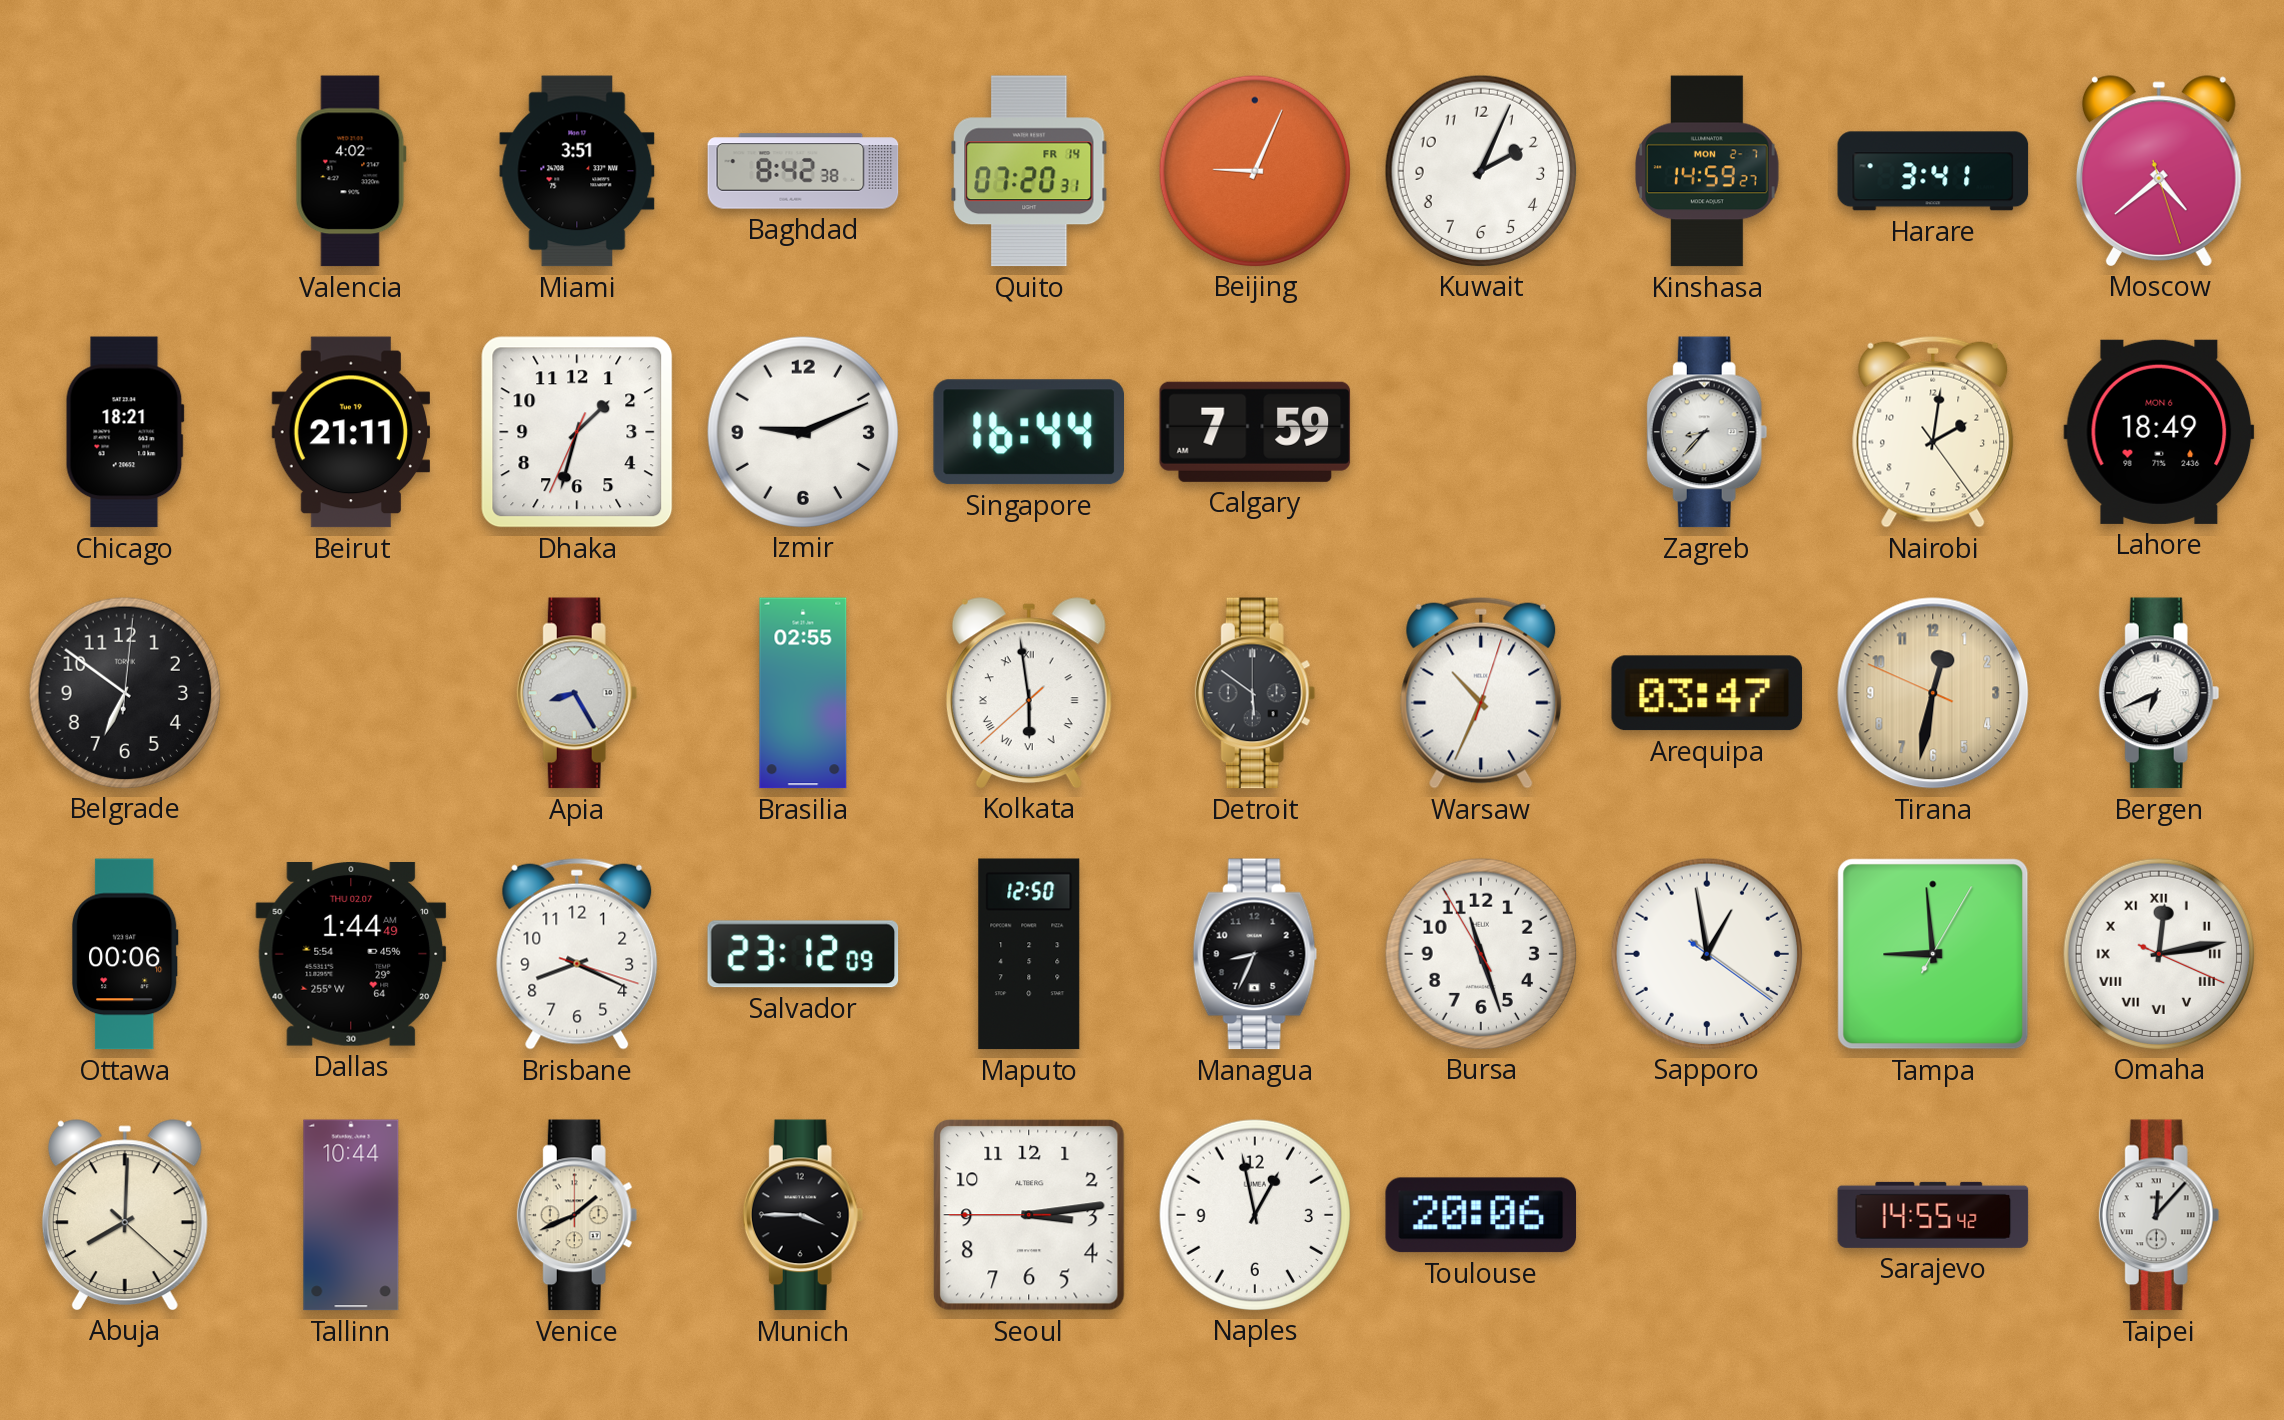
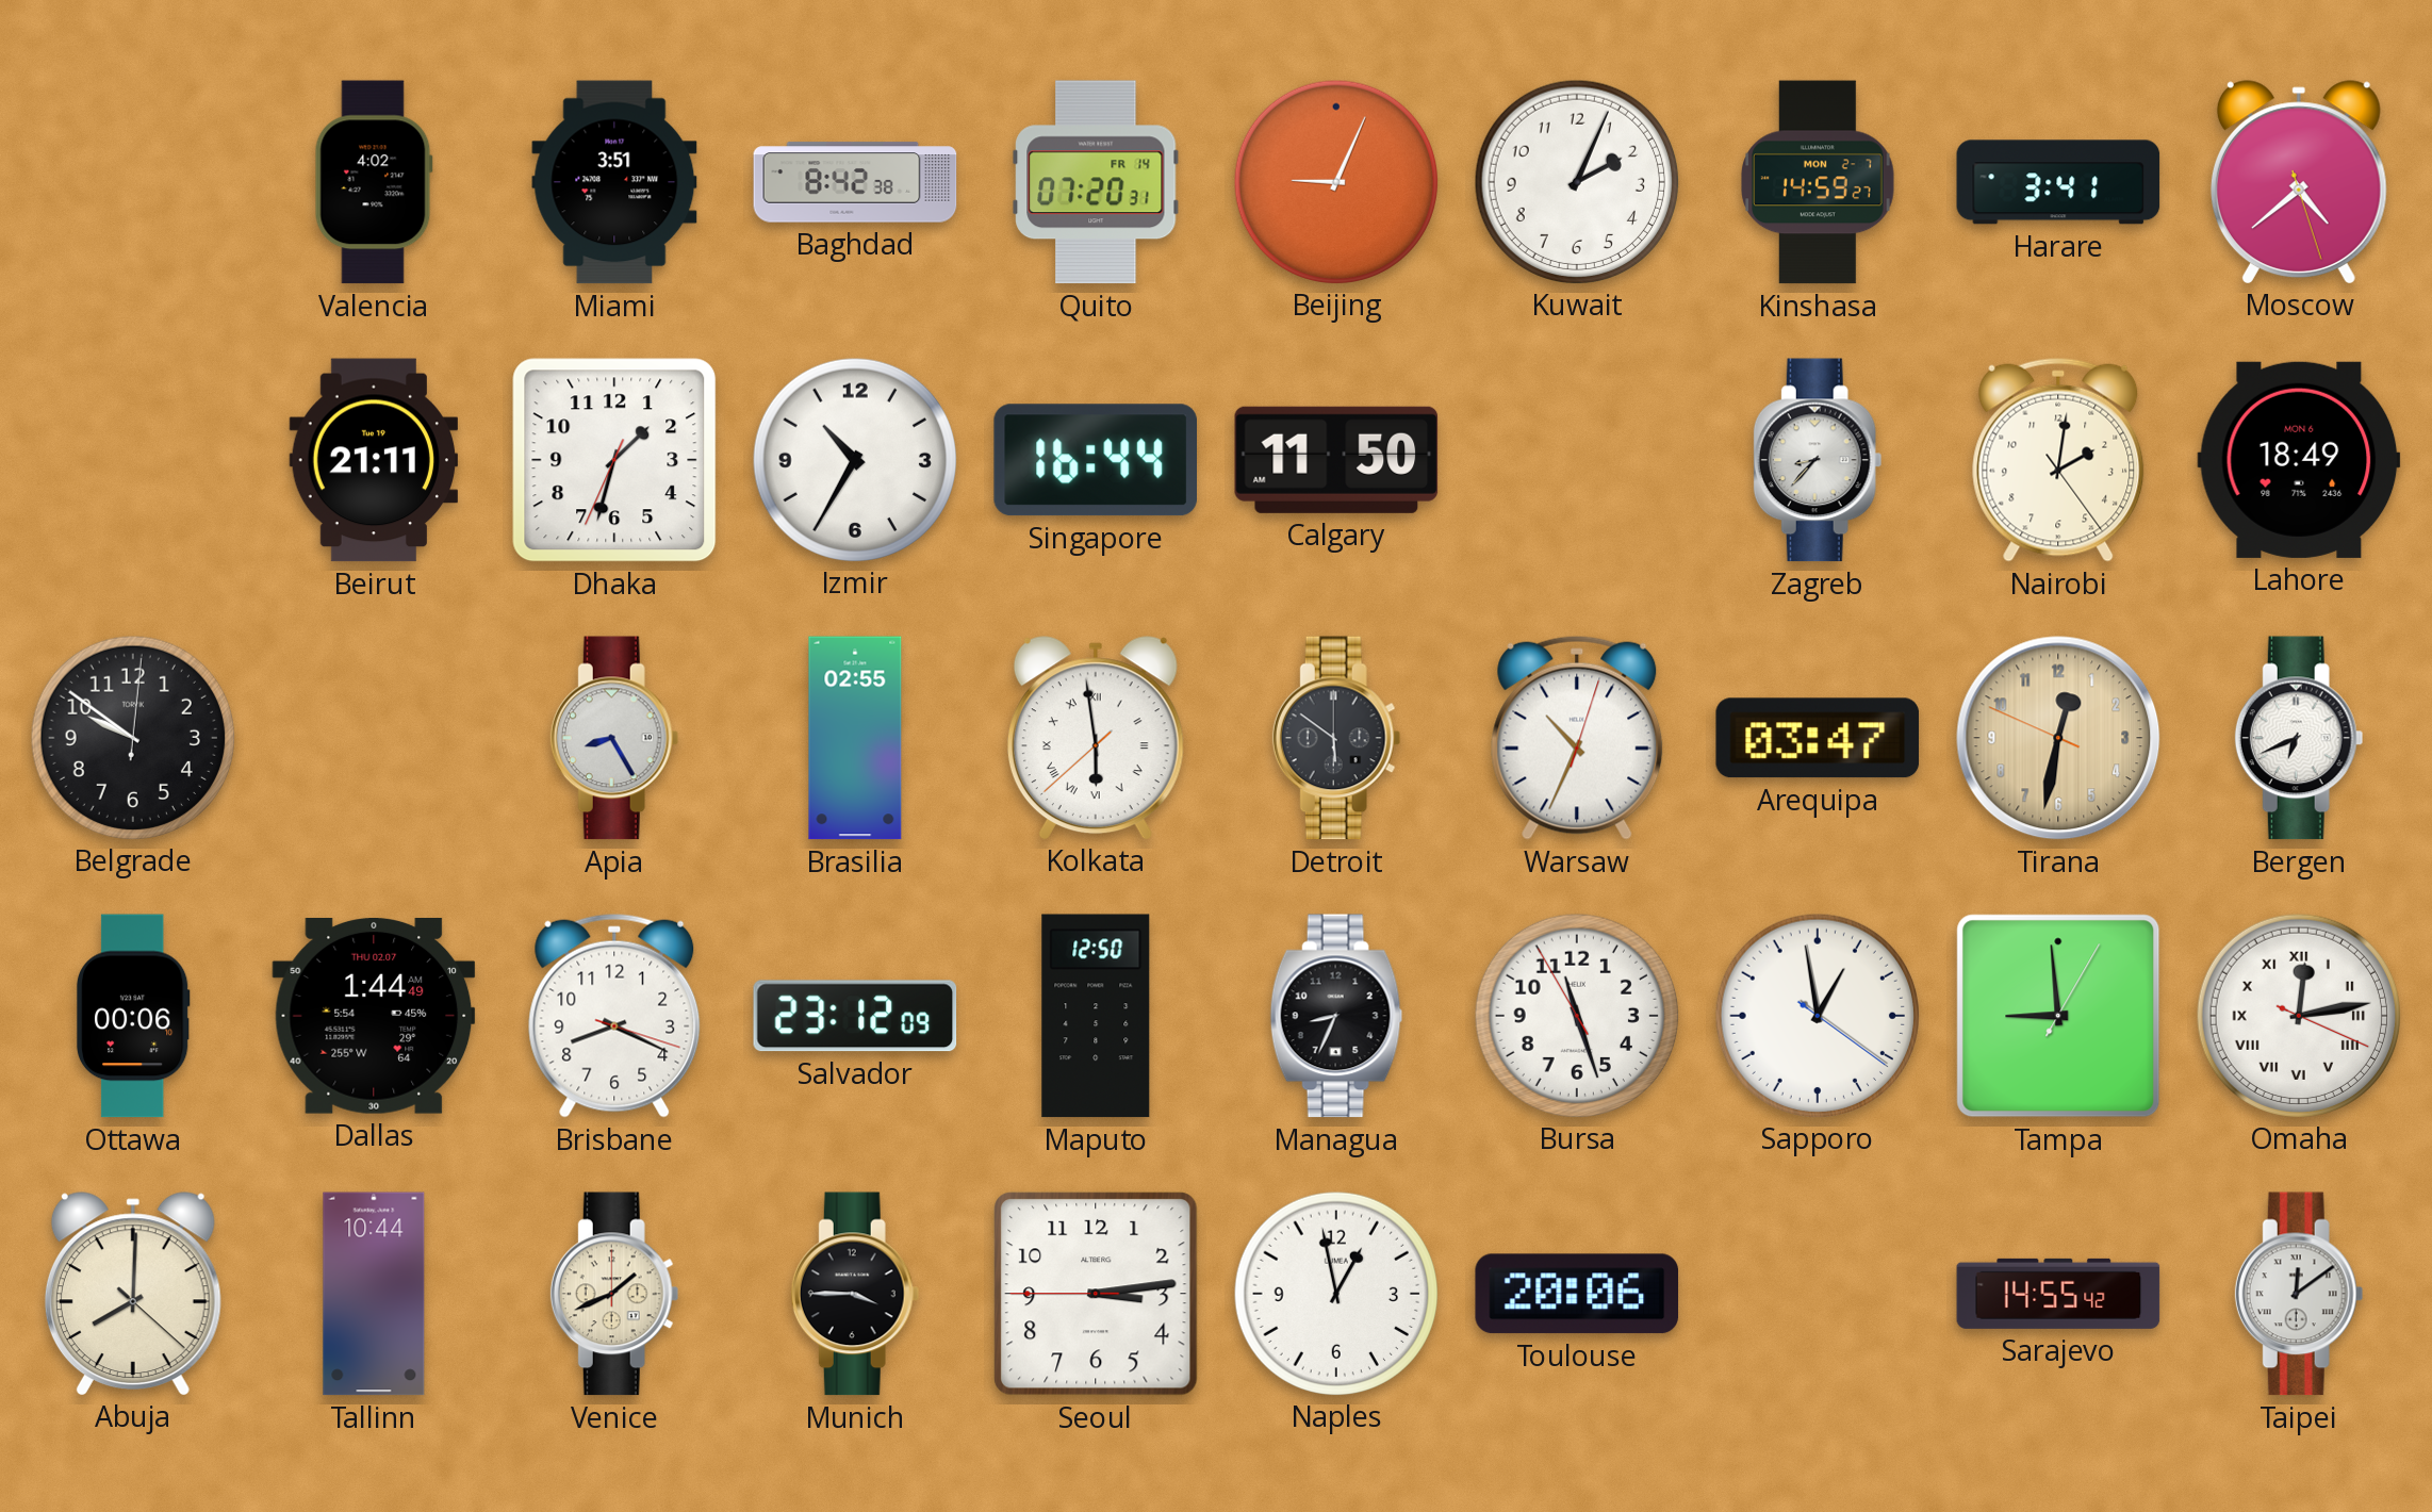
Chicago: 18:21 -> none
Izmir: 9:11 -> 10:35
Calgary: 7:59 -> 11:50
Belgrade: 6:51 -> 9:51
Taipei: 12:07 -> 12:09
